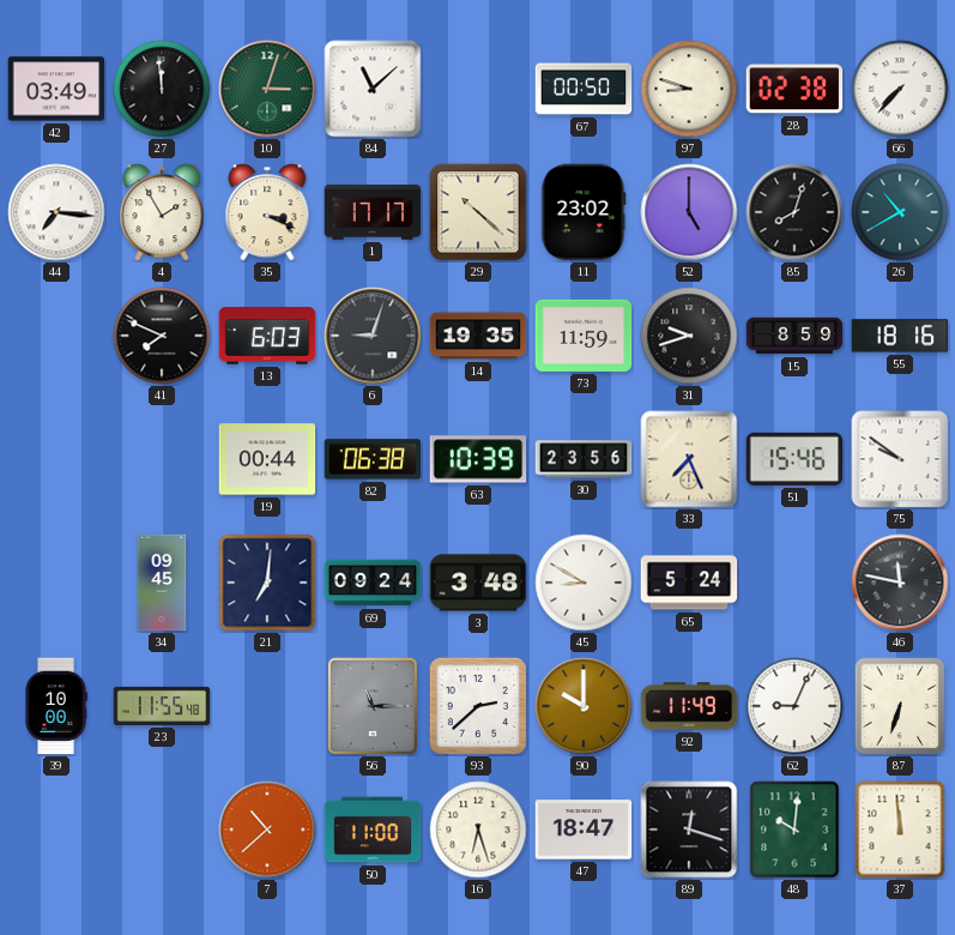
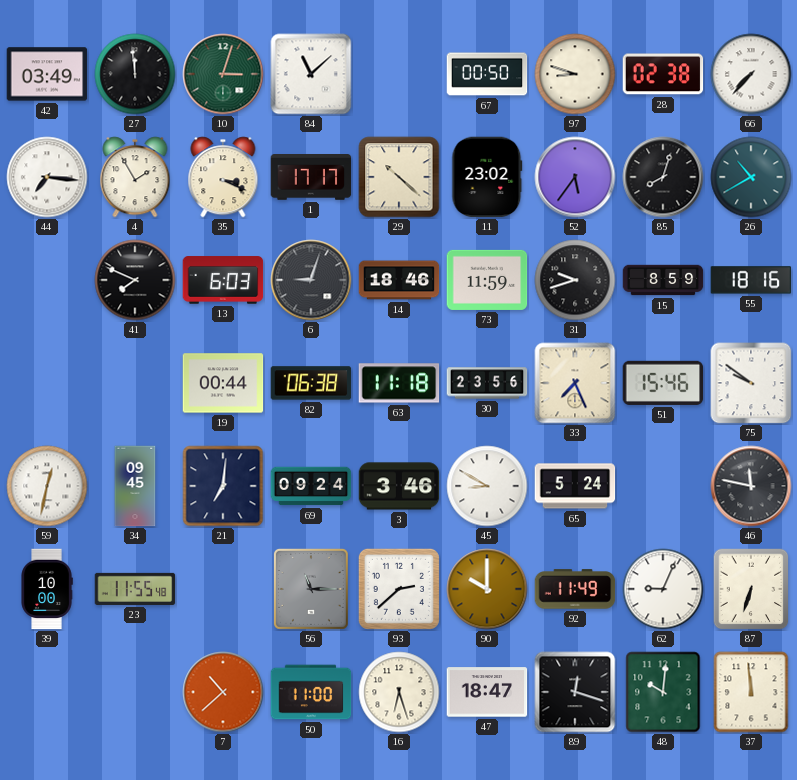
52: 5:00 -> 5:36
14: 19:35 -> 18:46
63: 10:39 -> 11:18
59: none -> 12:32
3: 3:48 -> 3:46
